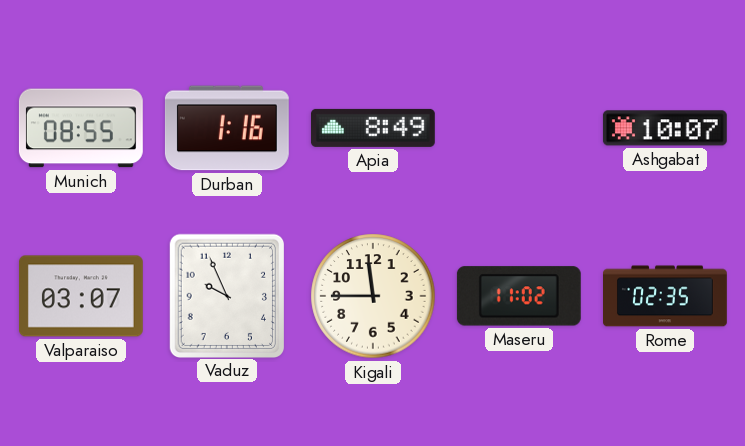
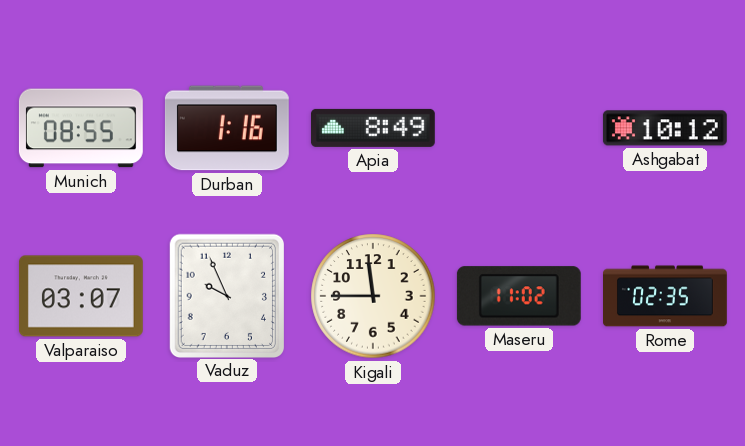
Ashgabat: 10:07 -> 10:12
